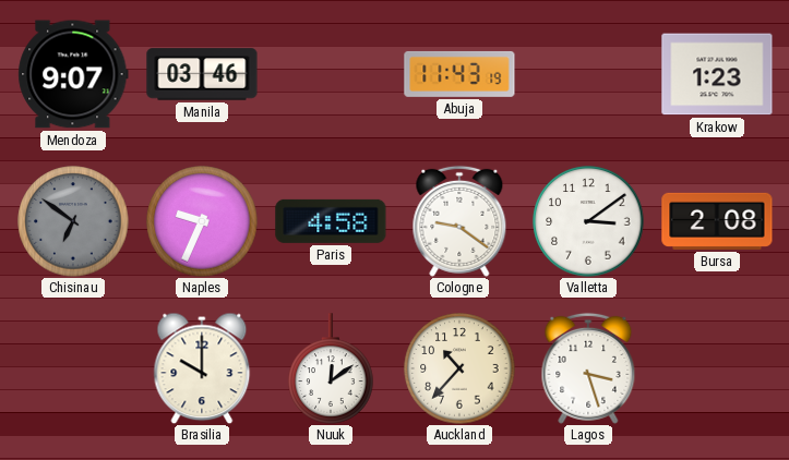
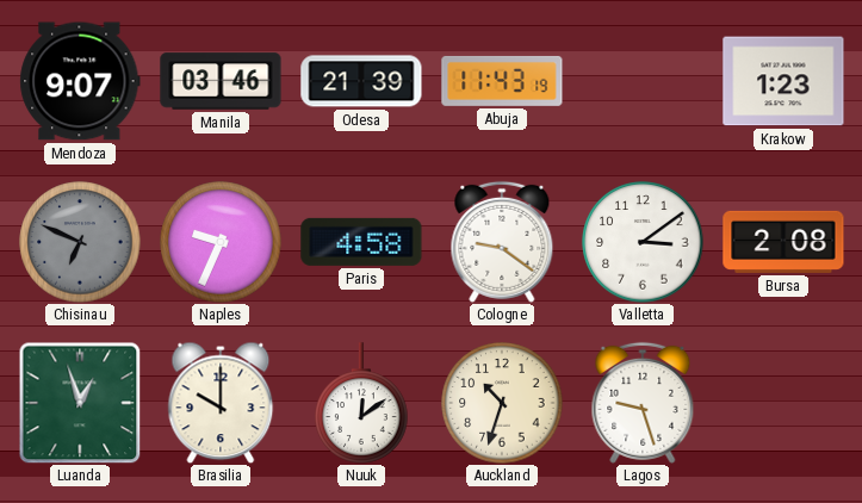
Odesa: none -> 21:39
Chisinau: 6:51 -> 6:49
Luanda: none -> 12:57
Auckland: 10:37 -> 10:33
Lagos: 3:27 -> 9:27
